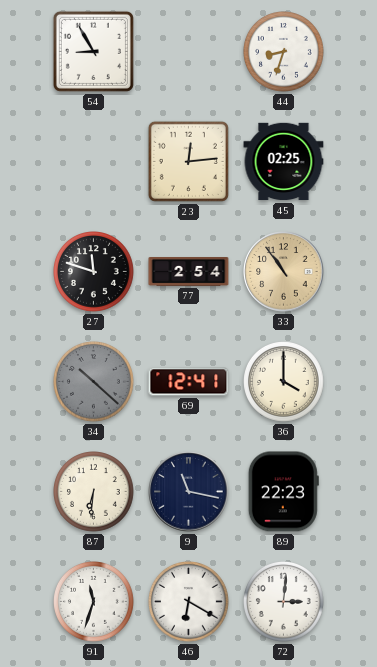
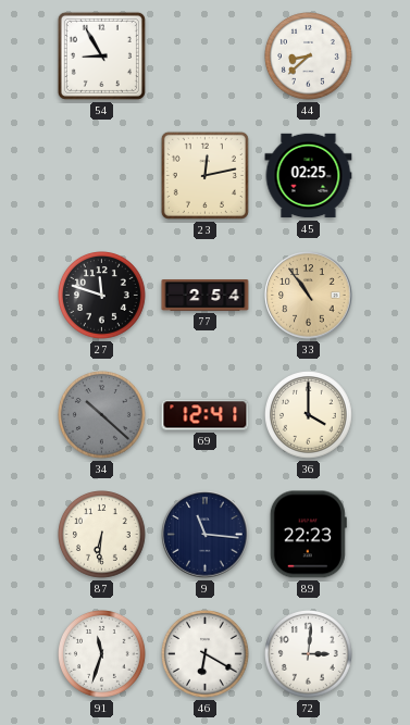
44: 8:33 -> 8:38
23: 12:14 -> 12:13
9: 11:17 -> 11:16
